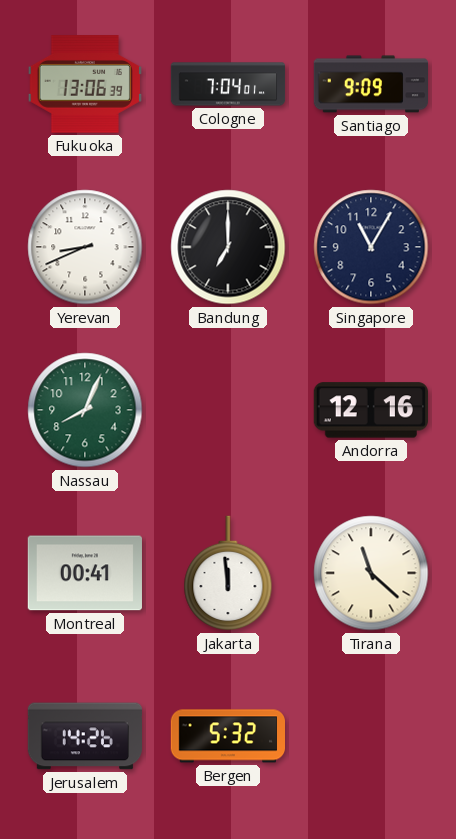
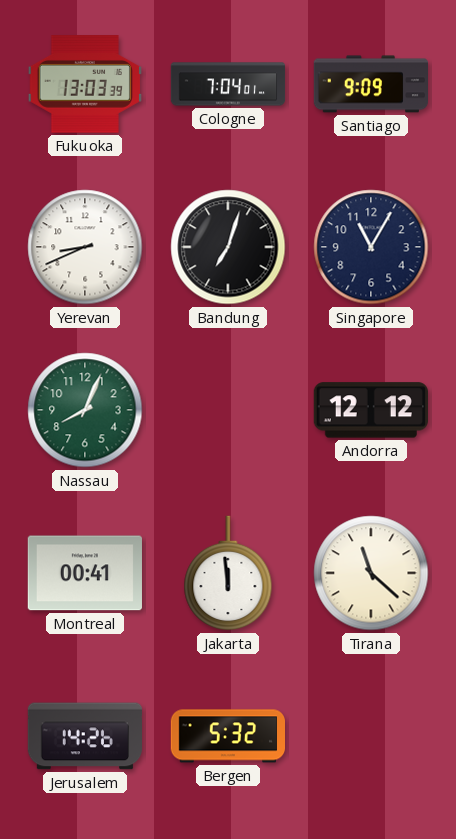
Fukuoka: 13:06 -> 13:03
Bandung: 7:00 -> 7:03
Andorra: 12:16 -> 12:12
